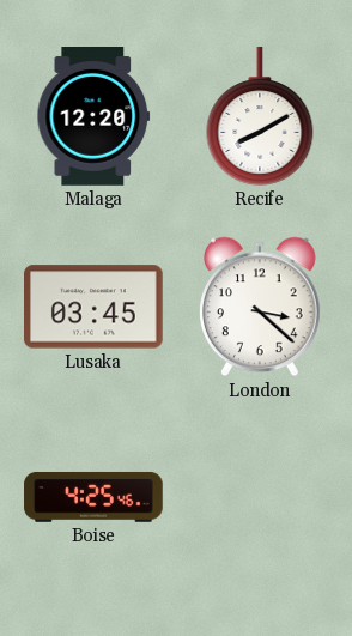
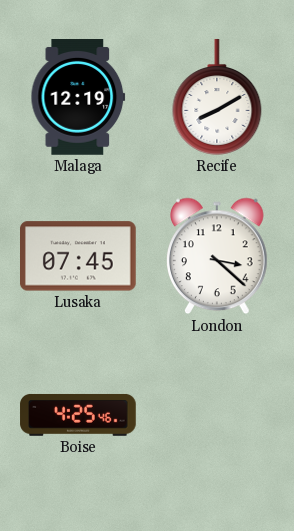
Malaga: 12:20 -> 12:19
Lusaka: 03:45 -> 07:45
